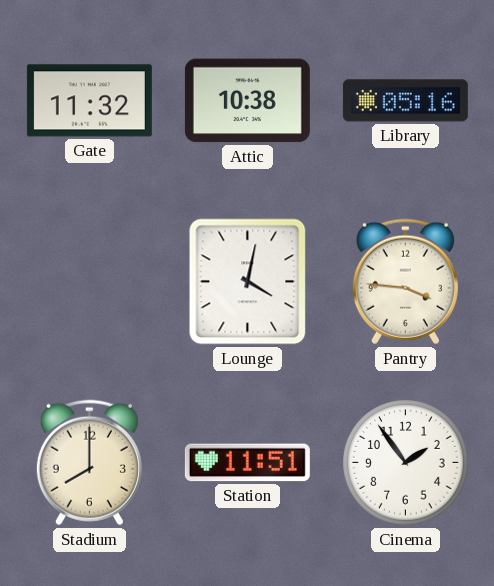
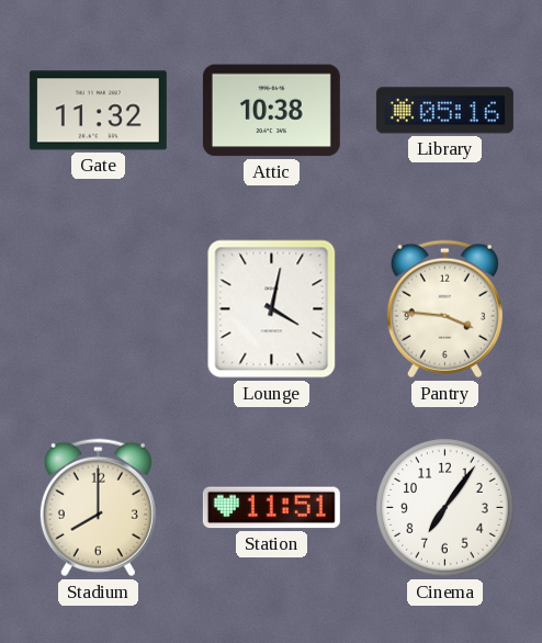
Cinema: 1:54 -> 7:06
